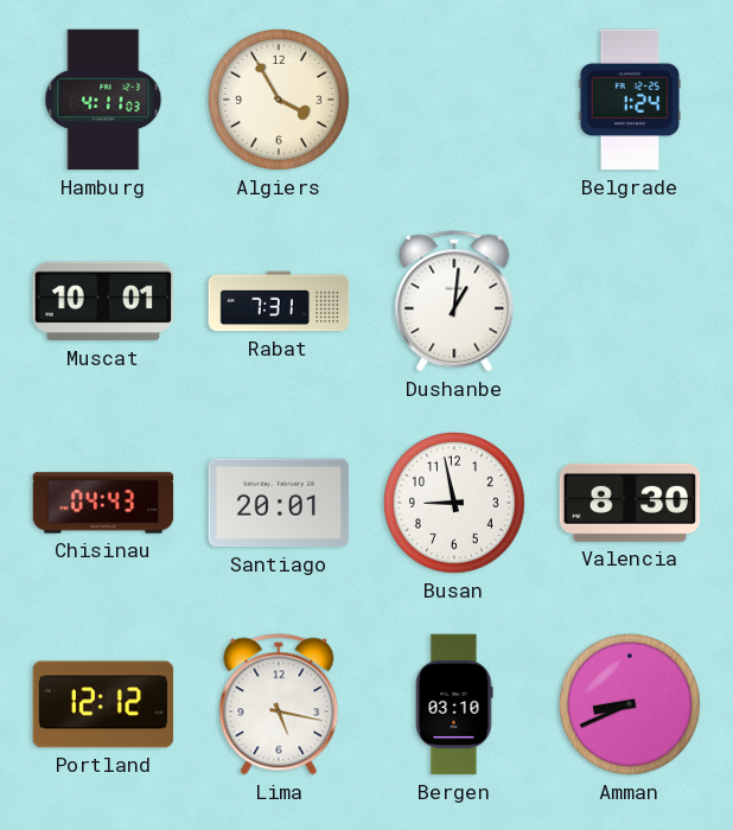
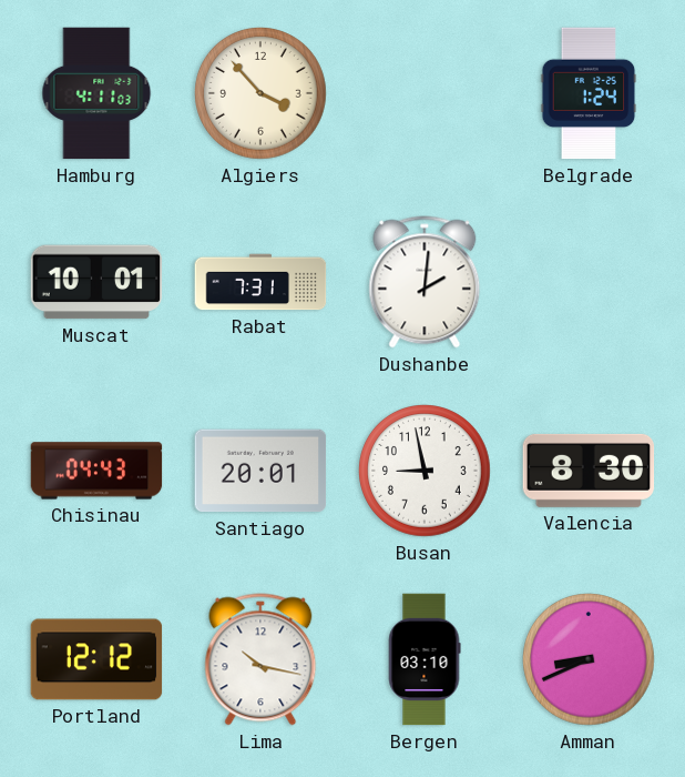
Algiers: 3:55 -> 3:53
Dushanbe: 1:01 -> 2:01
Lima: 5:17 -> 10:17
